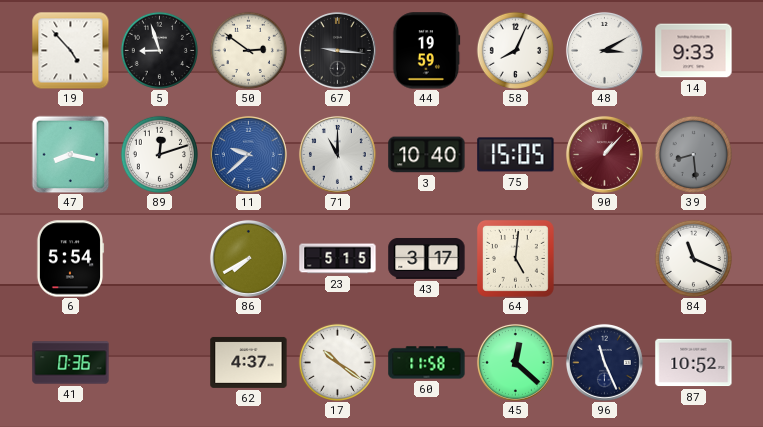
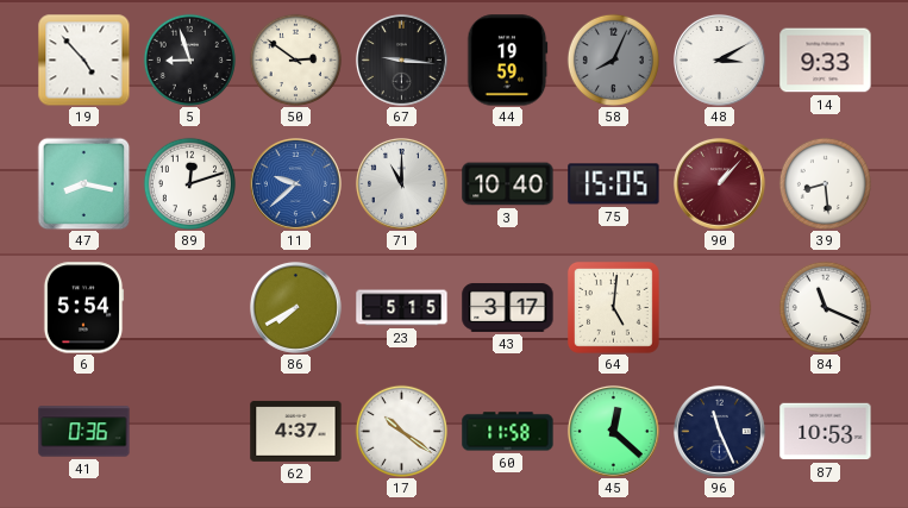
58 dial: white -> grey
39 dial: grey -> white
87: 10:52 -> 10:53
